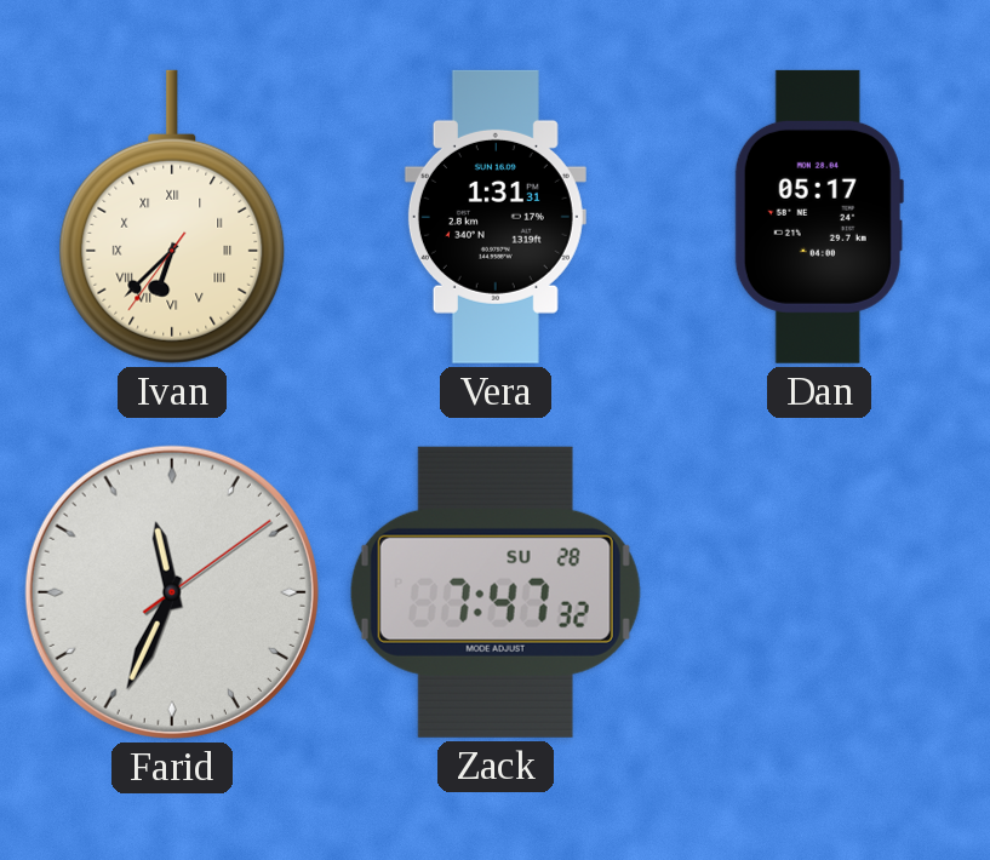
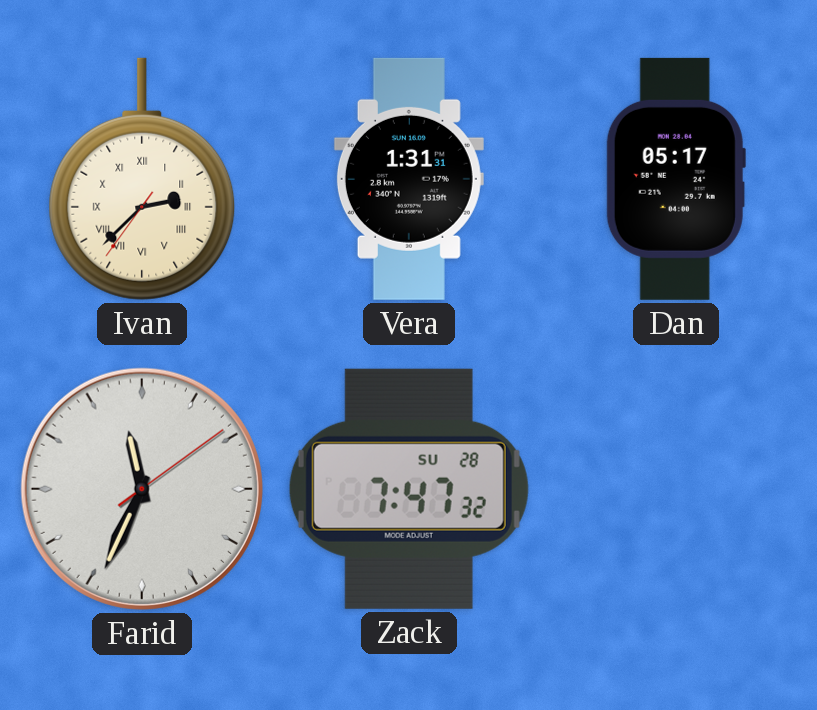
Ivan: 6:37 -> 2:37
